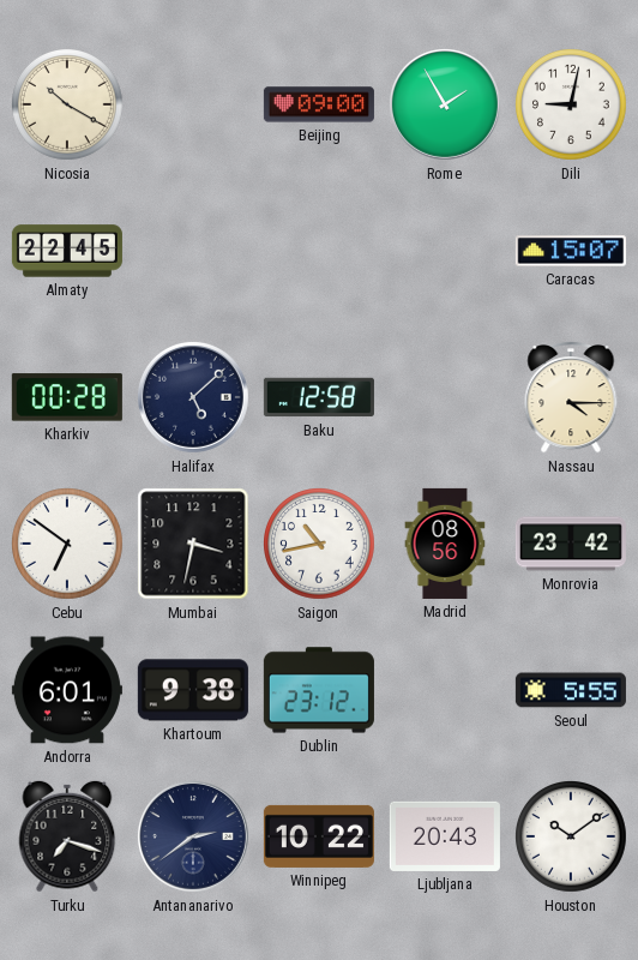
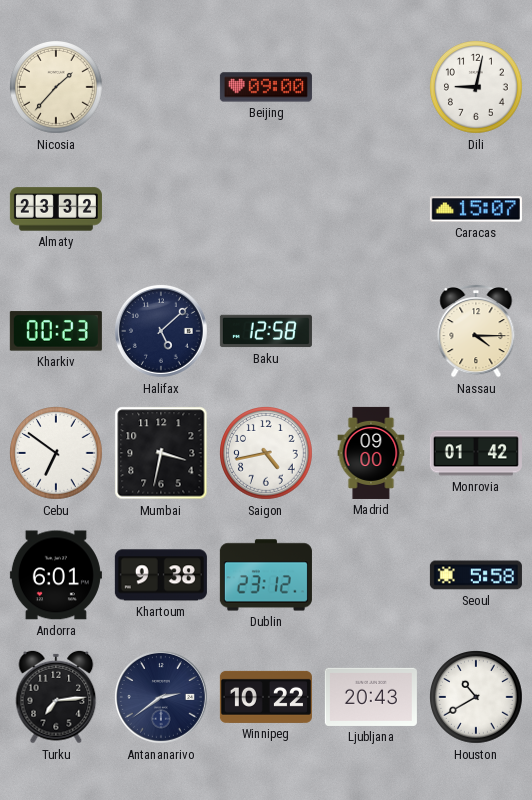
Nicosia: 10:20 -> 1:37
Rome: 1:55 -> none
Almaty: 22:45 -> 23:32
Kharkiv: 00:28 -> 00:23
Saigon: 10:43 -> 4:43
Madrid: 08:56 -> 09:00
Monrovia: 23:42 -> 01:42
Seoul: 5:55 -> 5:58
Turku: 7:18 -> 7:14
Houston: 10:09 -> 10:40
